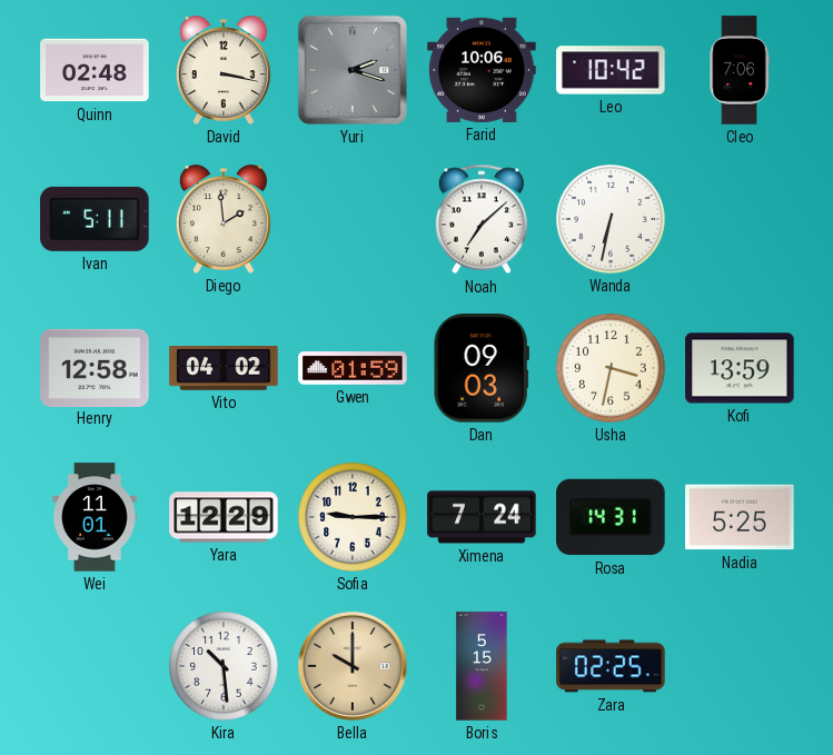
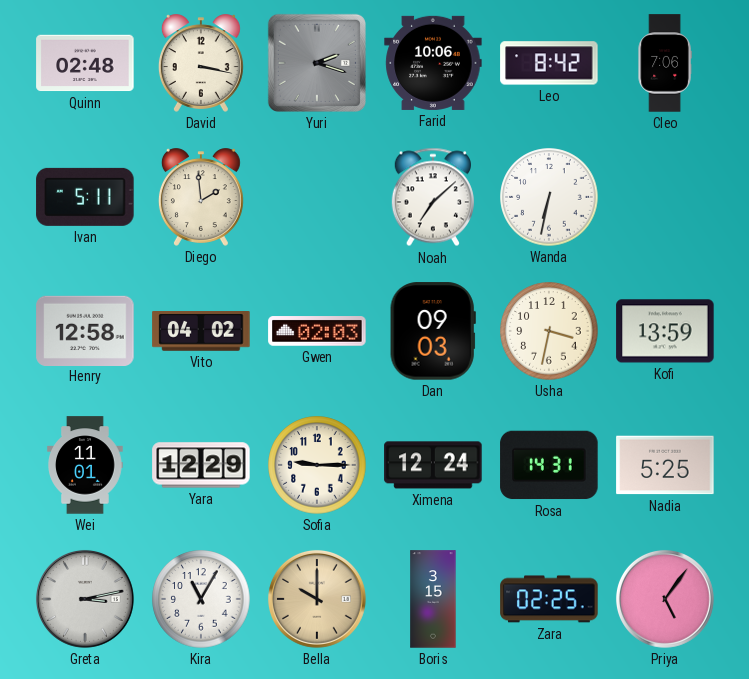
Leo: 10:42 -> 8:42
Gwen: 01:59 -> 02:03
Ximena: 7:24 -> 12:24
Greta: none -> 3:13
Kira: 10:29 -> 11:05
Boris: 5:15 -> 3:15
Priya: none -> 5:06
